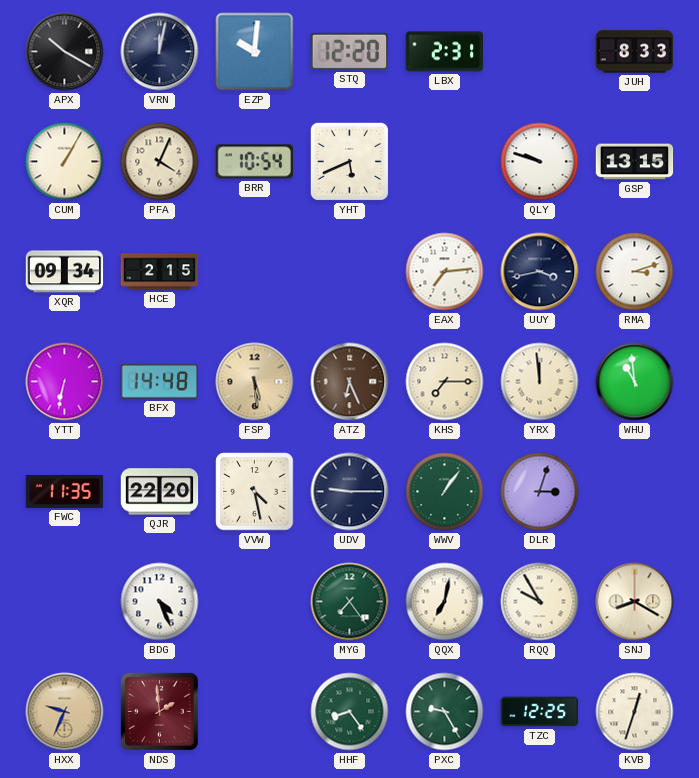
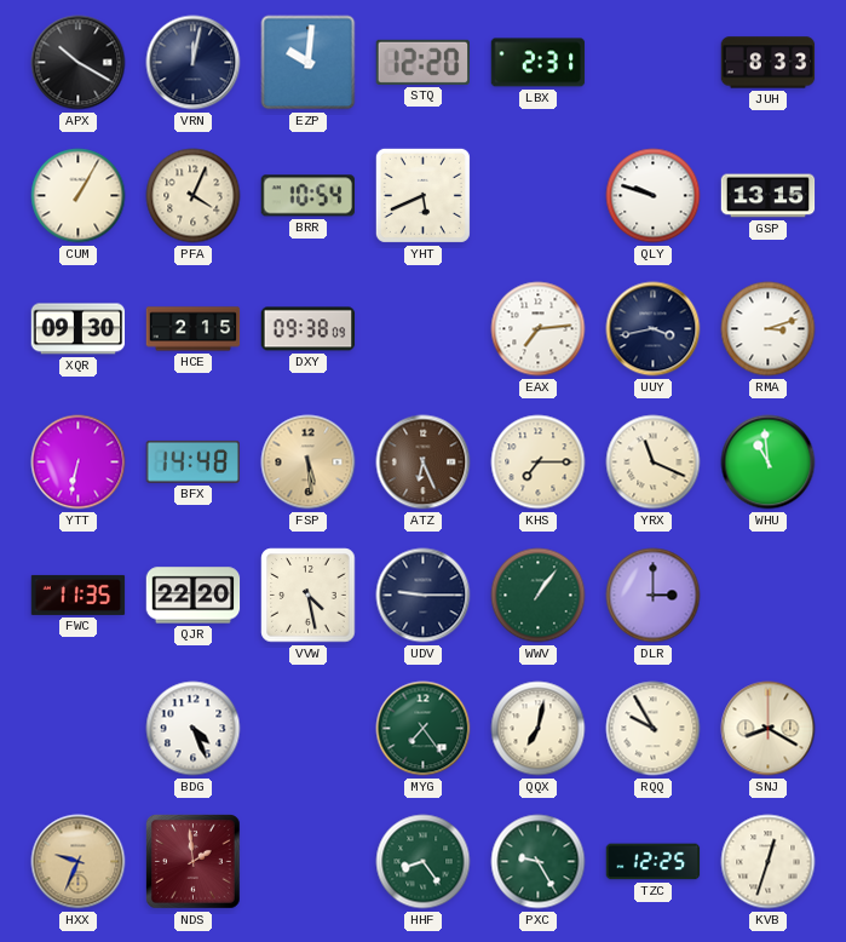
XQR: 09:34 -> 09:30
DXY: none -> 09:38
YRX: 11:59 -> 11:19
DLR: 3:03 -> 3:00
